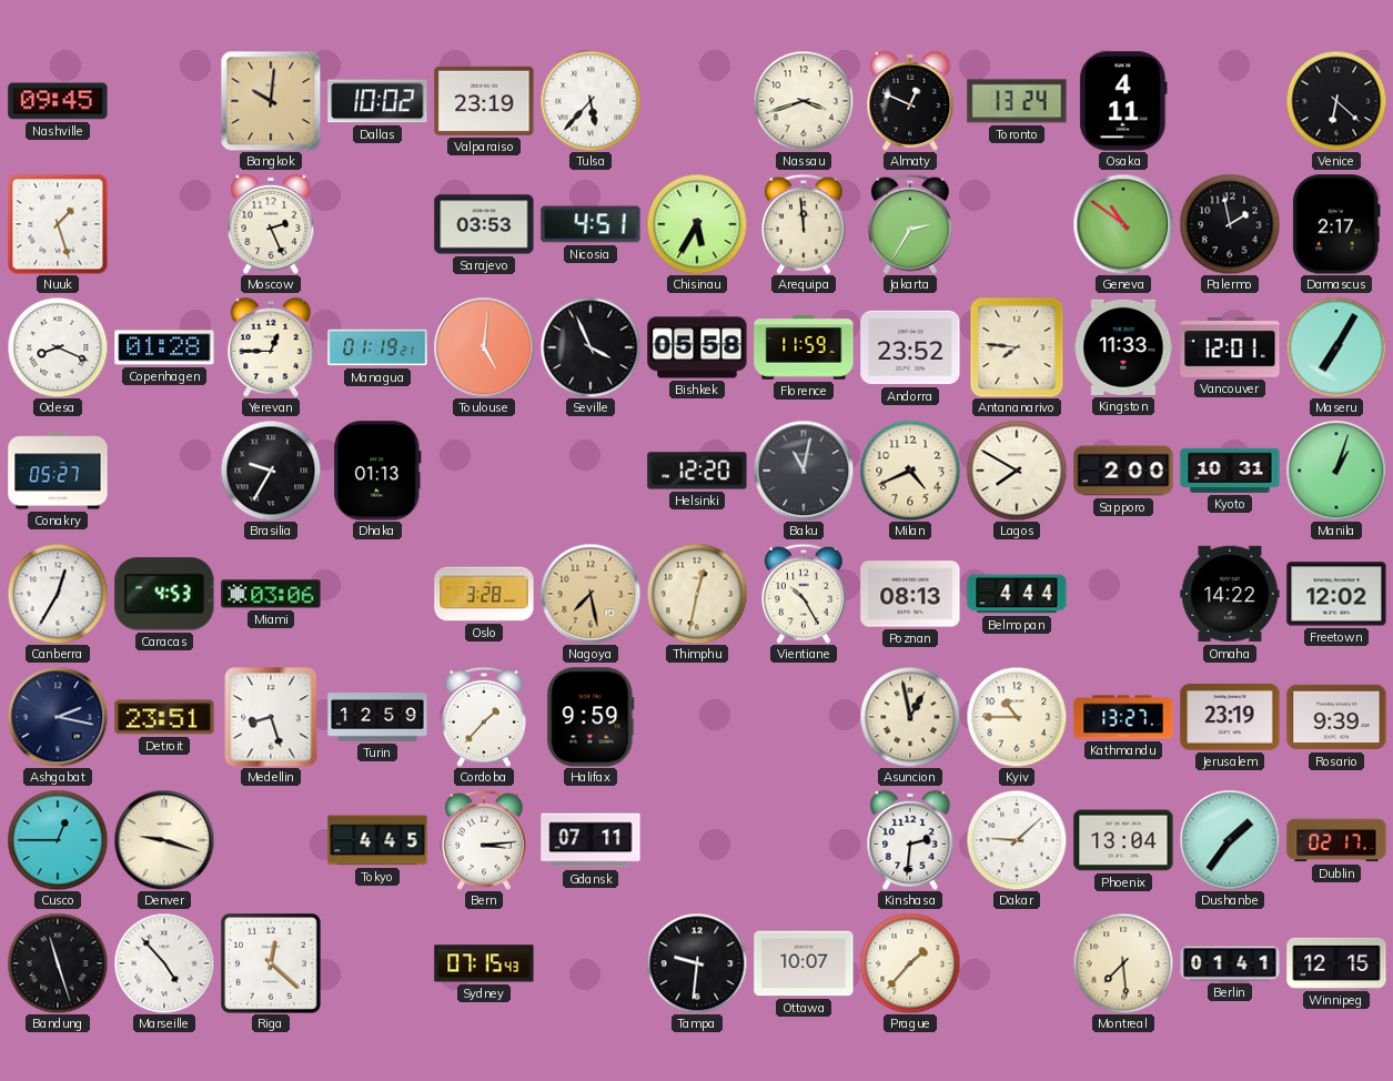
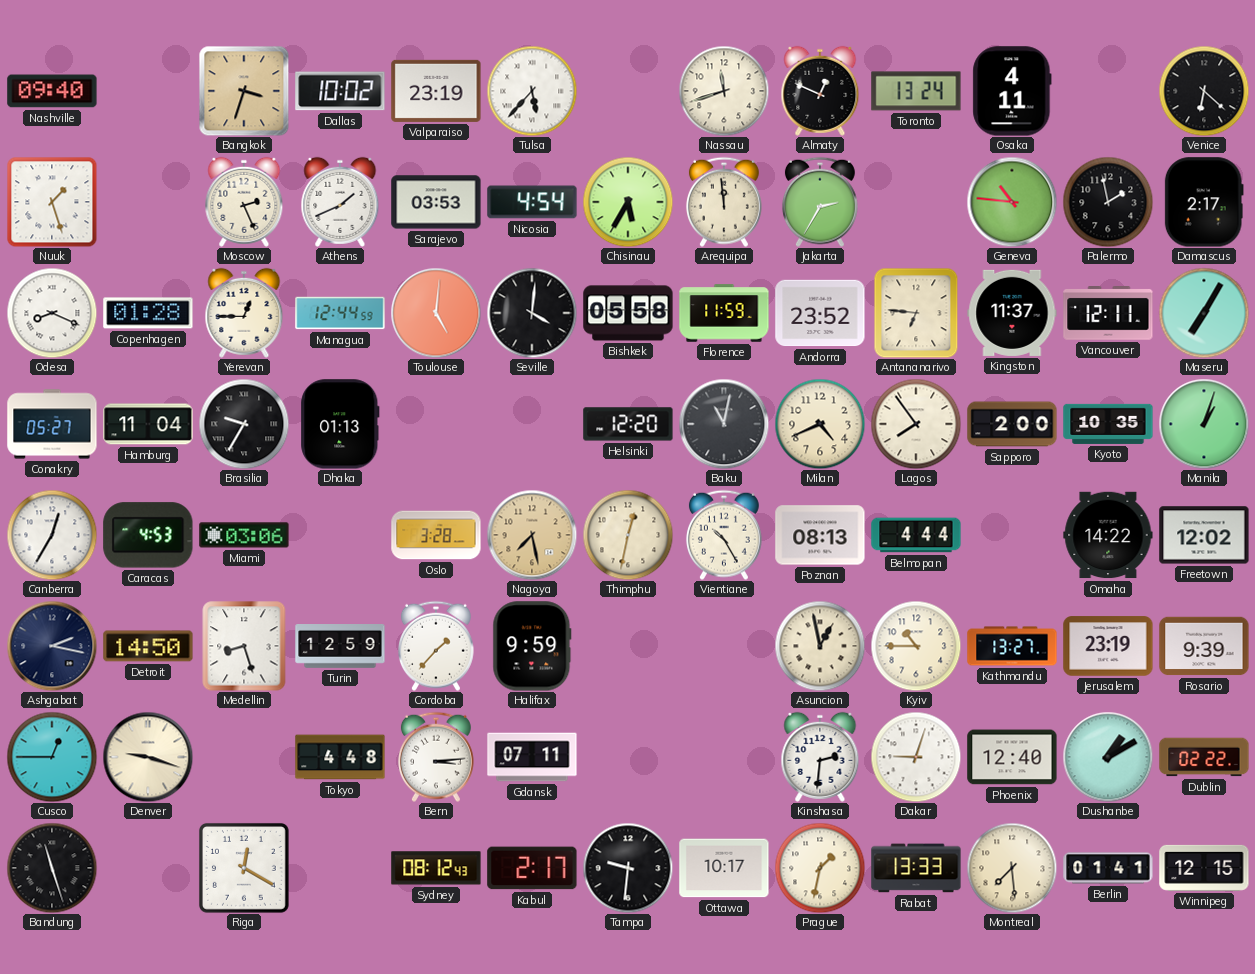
Nashville: 09:45 -> 09:40
Bangkok: 10:01 -> 3:33
Nassau: 3:42 -> 11:42
Athens: none -> 1:41
Nicosia: 4:51 -> 4:54
Geneva: 10:51 -> 10:46
Managua: 01:19 -> 12:44
Seville: 3:56 -> 4:01
Antananarivo: 7:46 -> 6:46
Kingston: 11:33 -> 11:37
Vancouver: 12:01 -> 12:11
Hamburg: none -> 11:04
Lagos: 7:50 -> 7:54
Kyoto: 10:31 -> 10:35
Detroit: 23:51 -> 14:50
Tokyo: 4:45 -> 4:48
Dakar: 9:08 -> 9:03
Phoenix: 13:04 -> 12:40
Dushanbe: 1:36 -> 1:10
Dublin: 02:17 -> 02:22
Marseille: 4:53 -> none
Riga: 12:22 -> 12:20
Sydney: 07:15 -> 08:12
Kabul: none -> 2:17
Ottawa: 10:07 -> 10:17
Prague: 1:37 -> 1:32
Rabat: none -> 13:33
